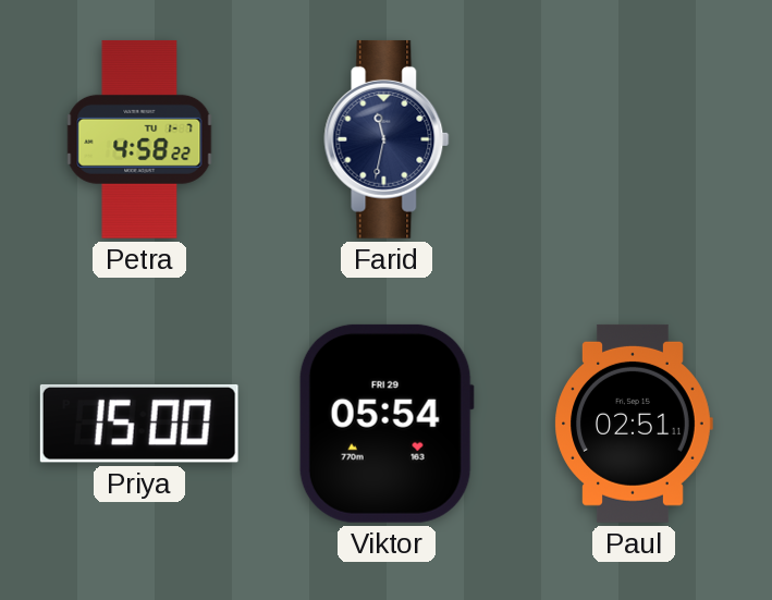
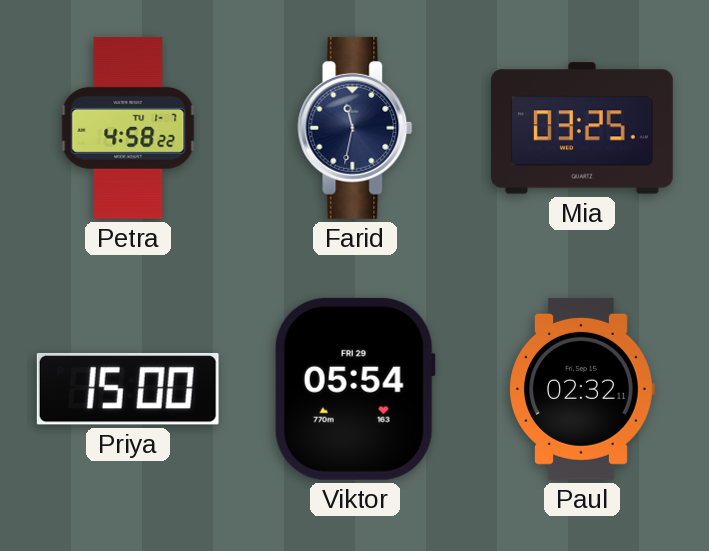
Mia: none -> 03:25
Paul: 02:51 -> 02:32
